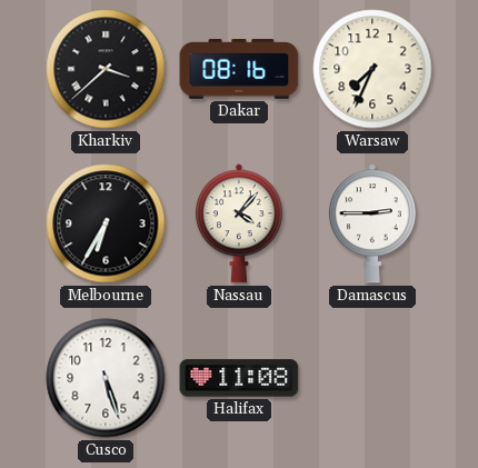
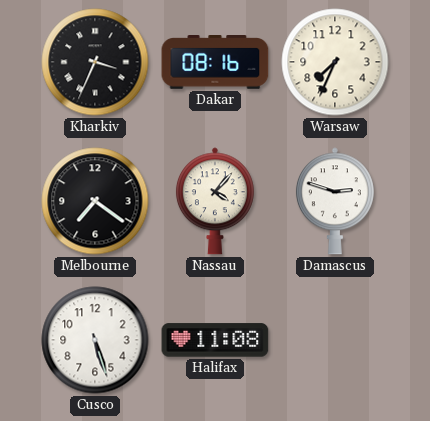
Kharkiv: 3:38 -> 3:34
Melbourne: 6:35 -> 7:21
Damascus: 2:45 -> 2:48
